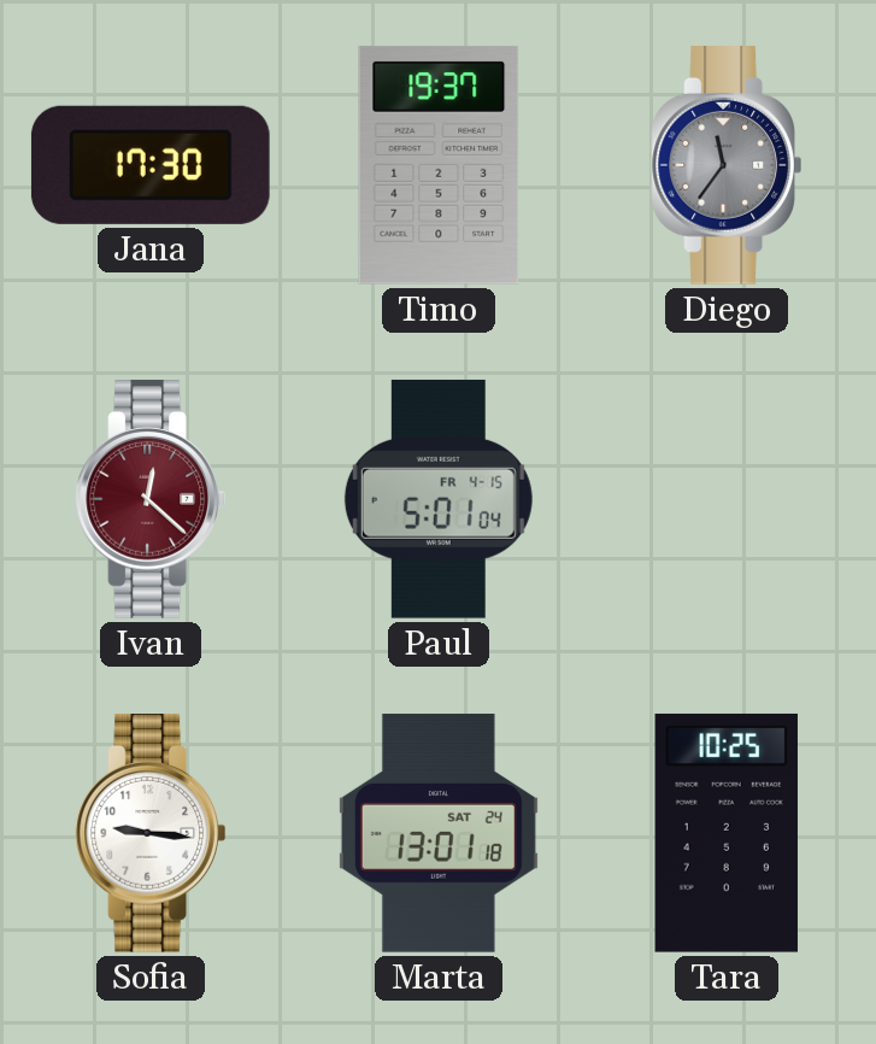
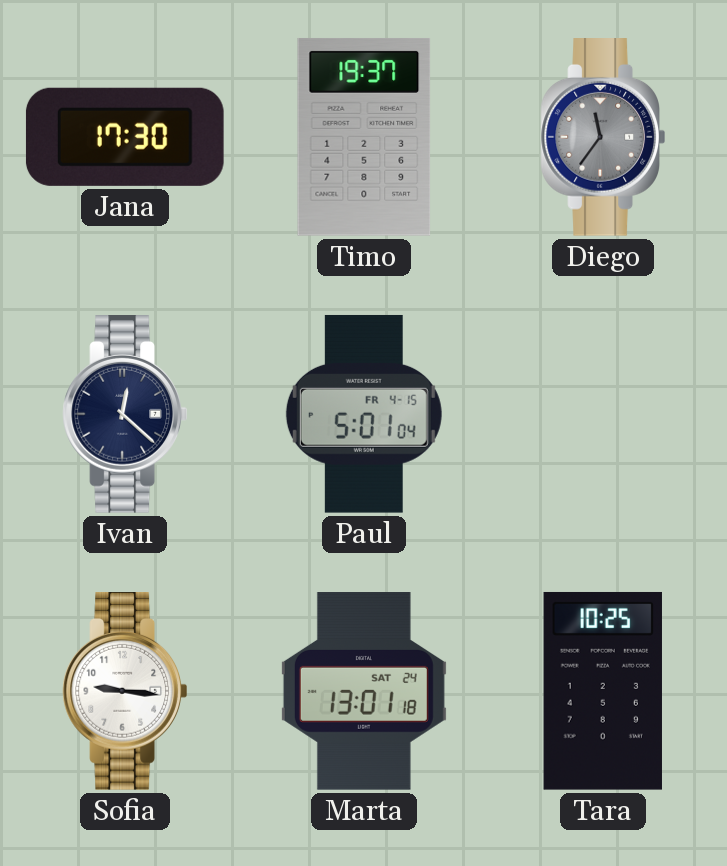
Ivan dial: burgundy -> navy
